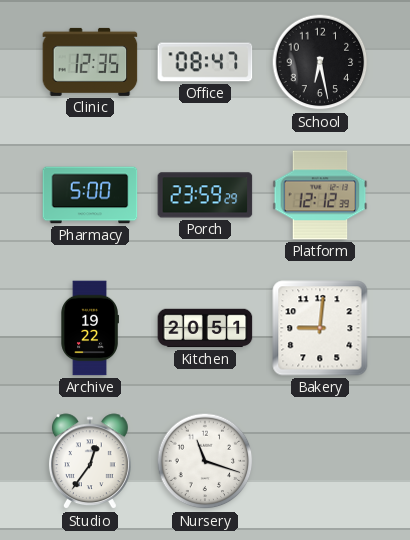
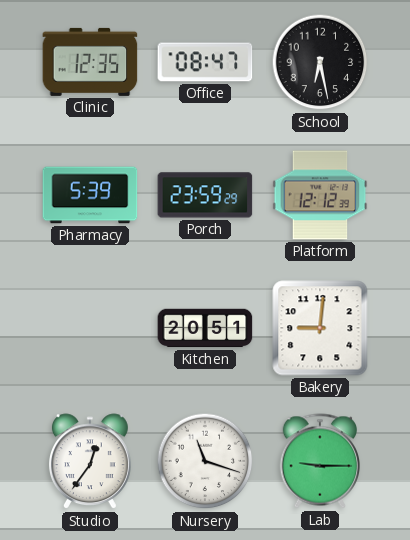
Pharmacy: 5:00 -> 5:39
Archive: 19:22 -> none
Lab: none -> 9:15
